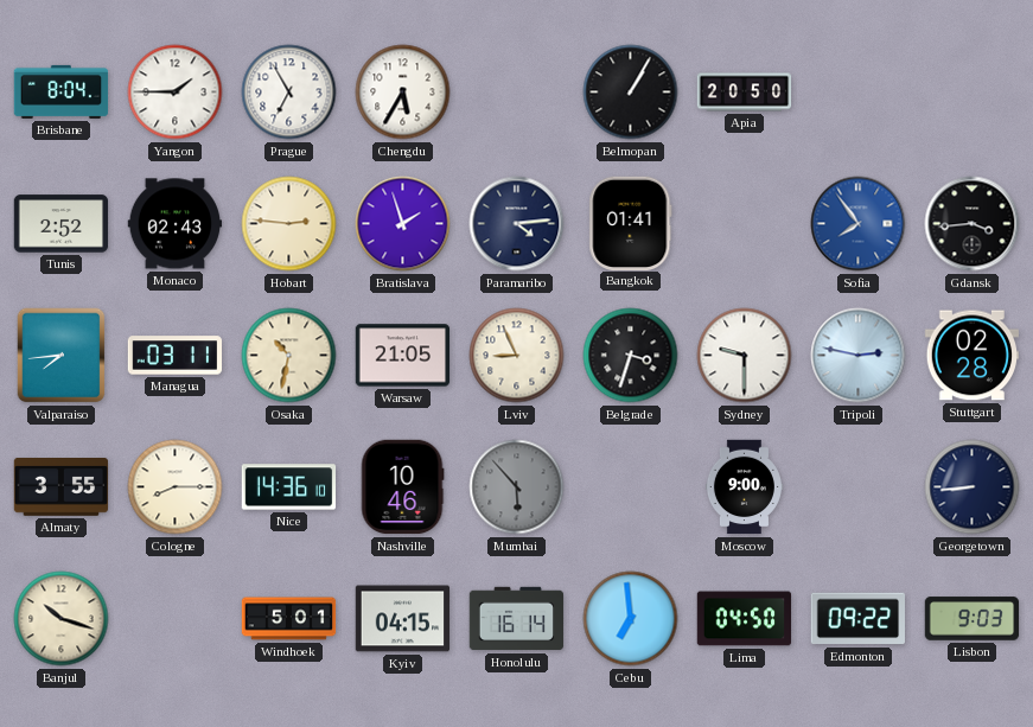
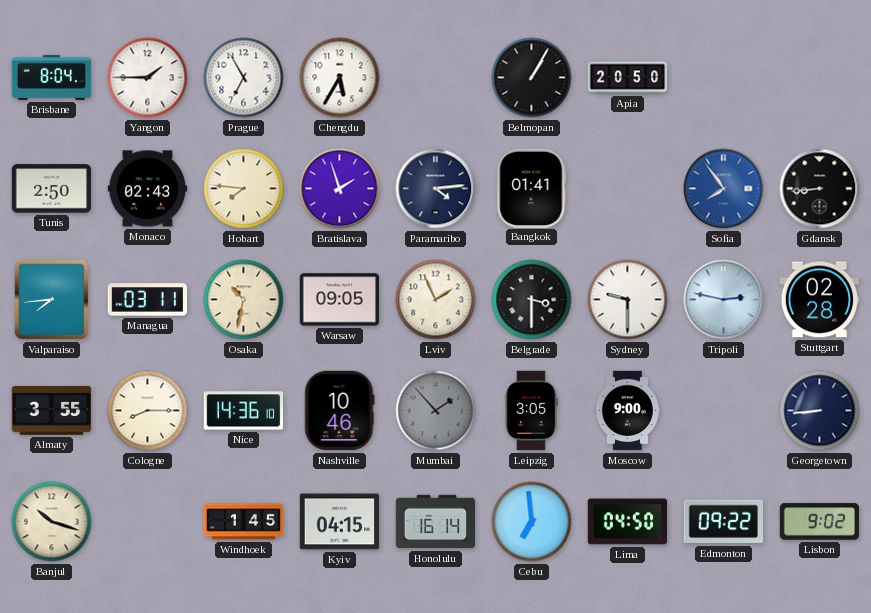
Tunis: 2:52 -> 2:50
Hobart: 2:46 -> 7:46
Gdansk: 3:44 -> 8:44
Warsaw: 21:05 -> 09:05
Lviv: 8:56 -> 1:56
Belgrade: 3:33 -> 3:30
Mumbai: 5:53 -> 1:53
Leipzig: none -> 3:05
Windhoek: 5:01 -> 1:45
Lisbon: 9:03 -> 9:02
